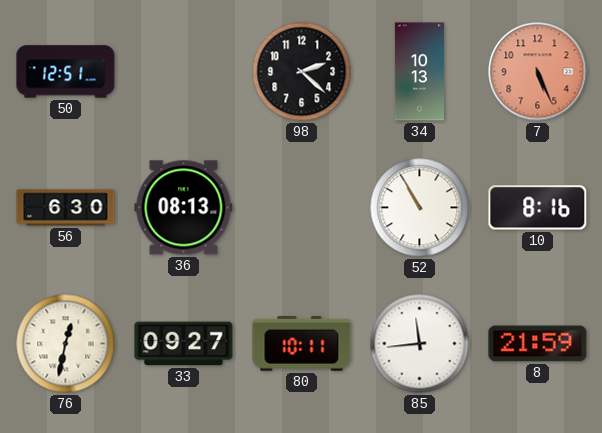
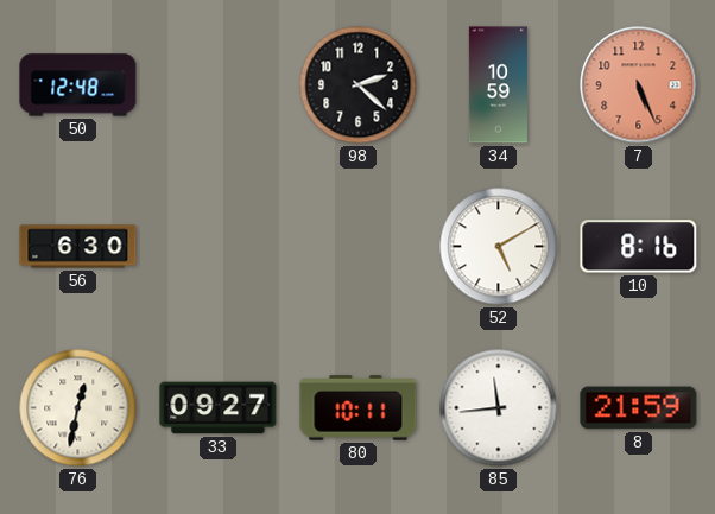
50: 12:51 -> 12:48
34: 10:13 -> 10:59
36: 08:13 -> none
52: 10:55 -> 5:10
